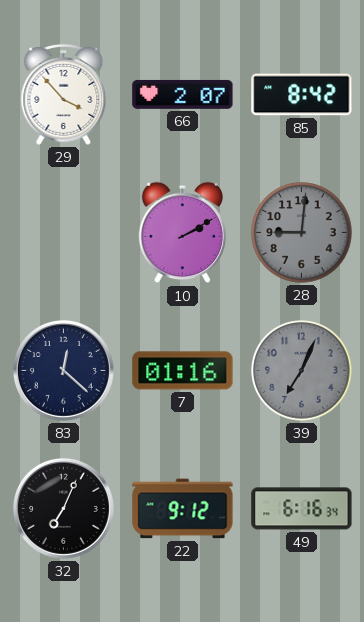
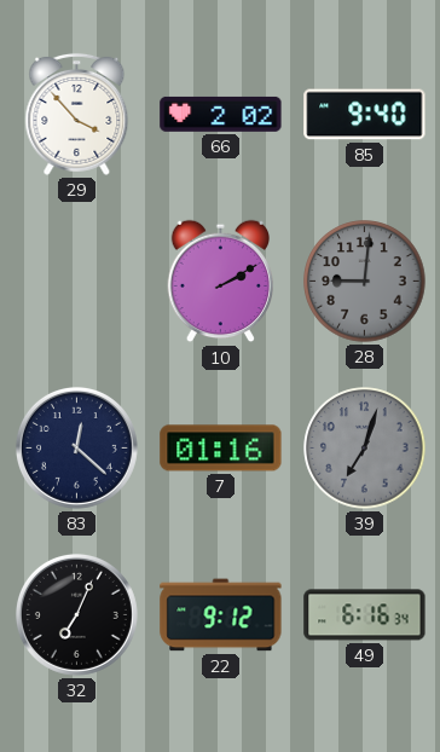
66: 2:07 -> 2:02
85: 8:42 -> 9:40
39: 7:04 -> 7:03
